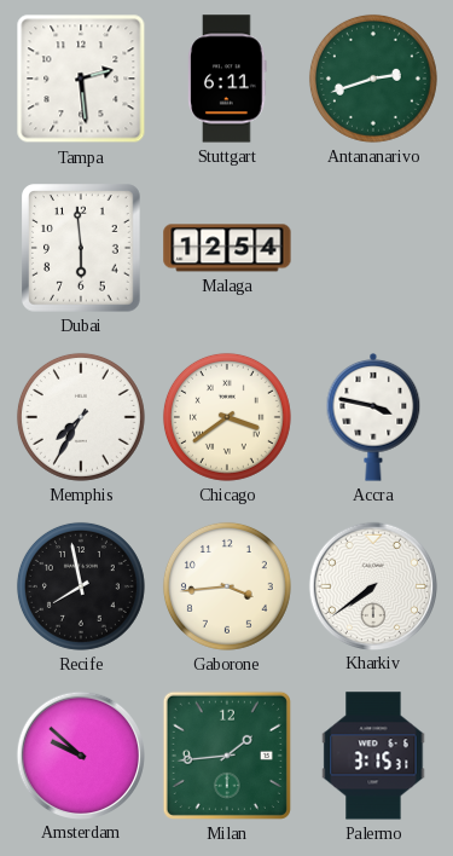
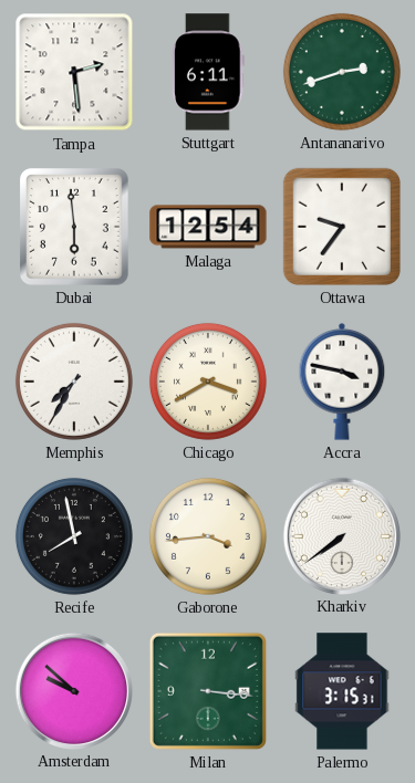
Ottawa: none -> 9:36
Chicago: 3:39 -> 3:40
Milan: 1:44 -> 3:16
